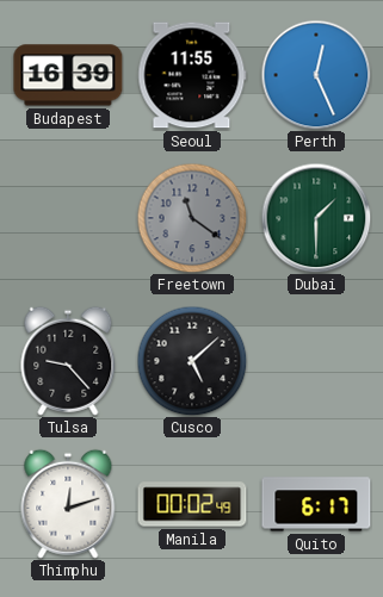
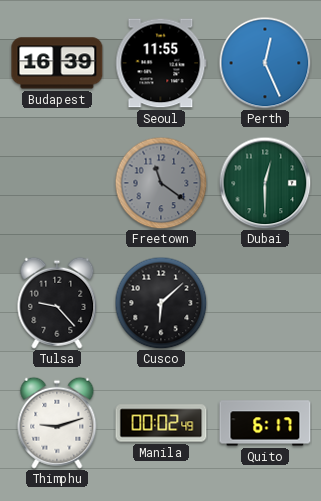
Dubai: 1:30 -> 12:30
Cusco: 5:08 -> 6:08
Thimphu: 12:12 -> 9:12
